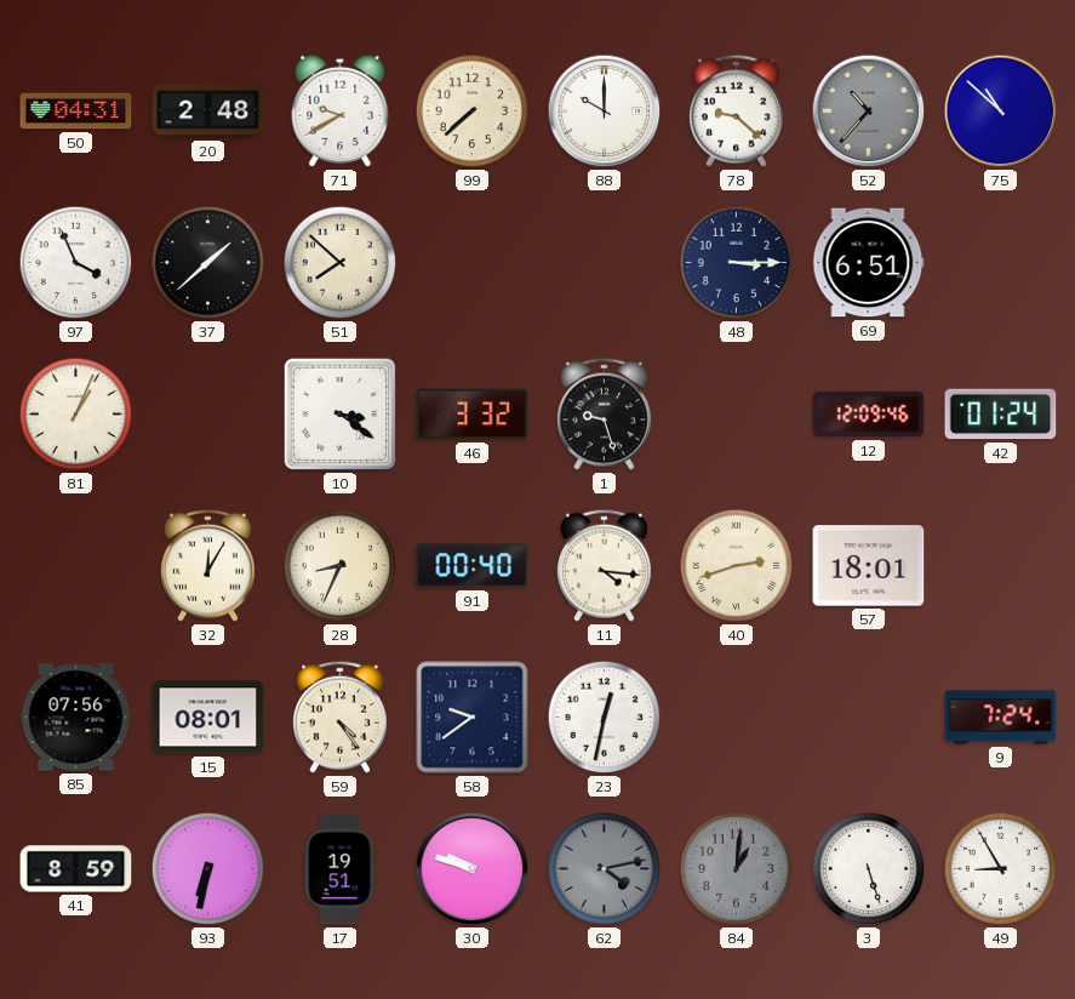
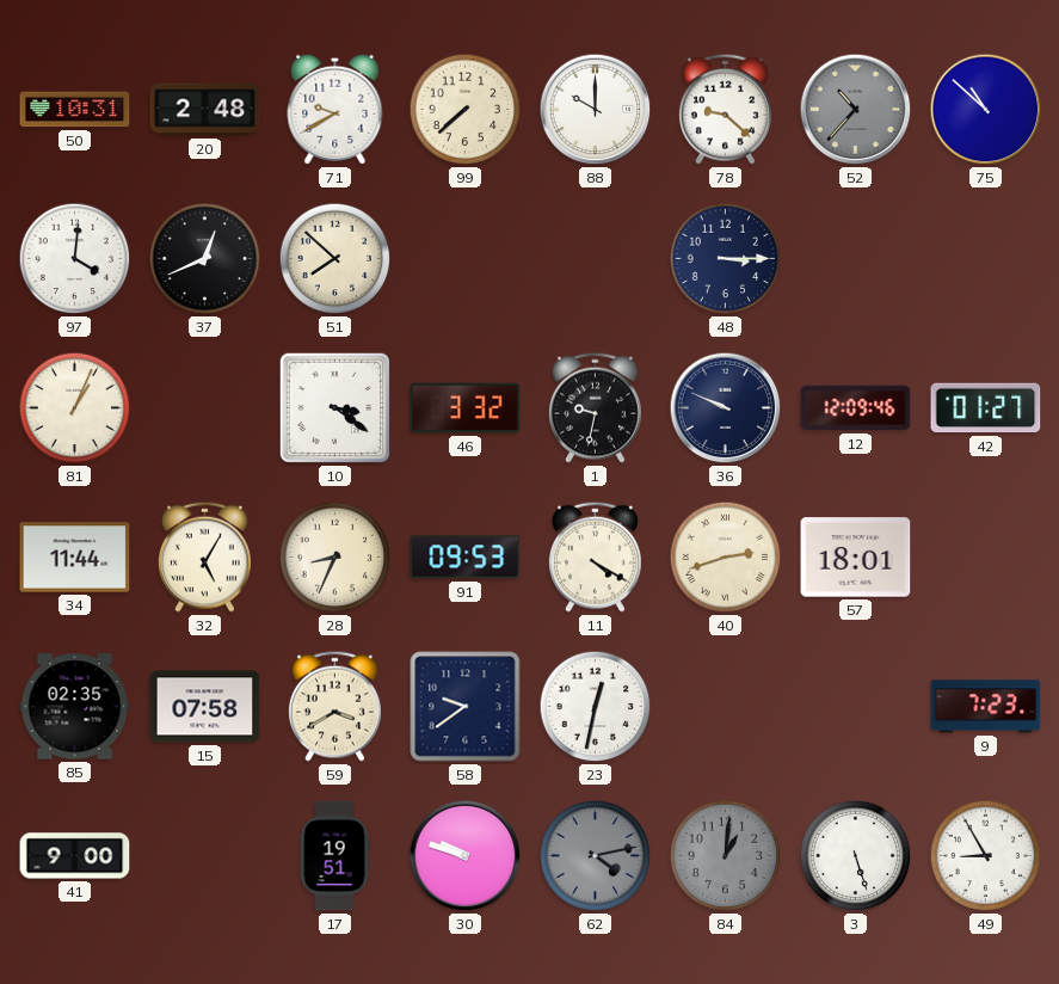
50: 04:31 -> 10:31
97: 3:56 -> 4:01
37: 1:38 -> 12:41
69: 6:51 -> none
1: 9:27 -> 9:32
36: none -> 9:49
42: 01:24 -> 01:27
34: none -> 11:44
32: 12:05 -> 5:05
91: 00:40 -> 09:53
11: 4:16 -> 4:20
85: 07:56 -> 02:35
15: 08:01 -> 07:58
59: 4:24 -> 3:40
9: 7:24 -> 7:23
41: 8:59 -> 9:00
93: 6:32 -> none
